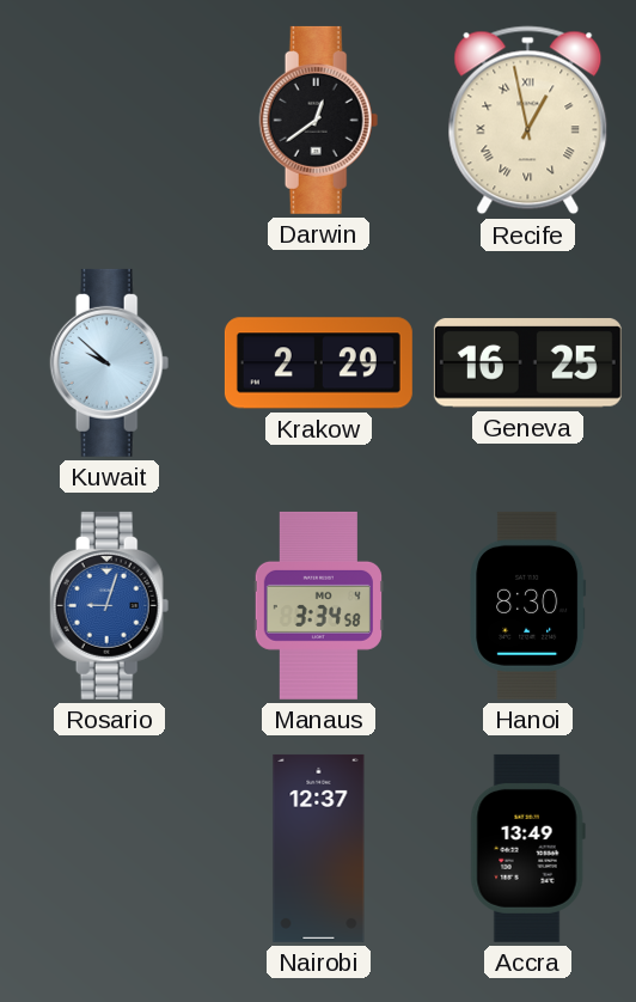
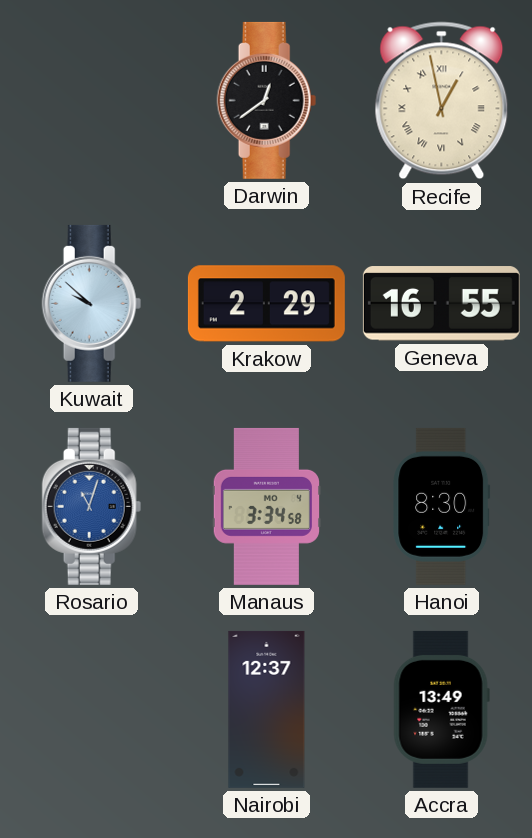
Geneva: 16:25 -> 16:55
Rosario: 9:03 -> 11:03
